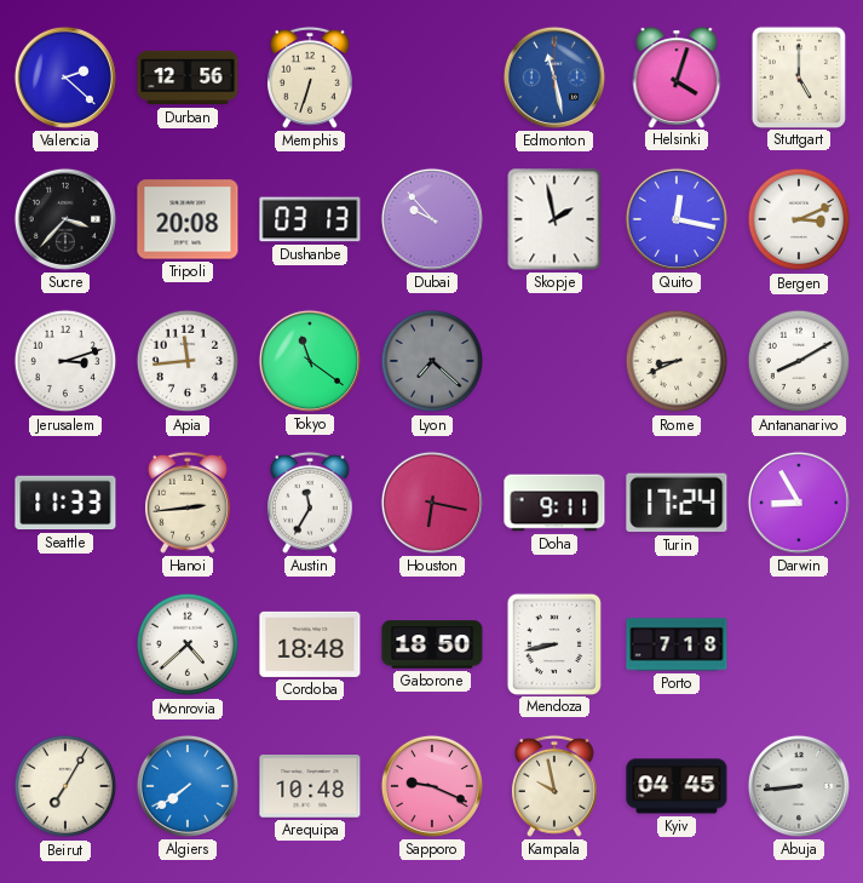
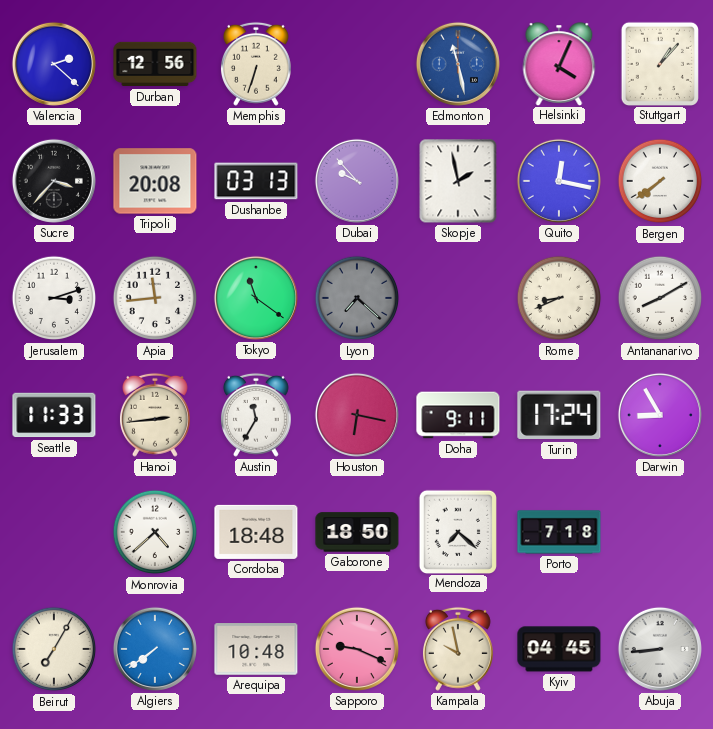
Helsinki: 4:03 -> 4:04
Stuttgart: 5:00 -> 1:07
Bergen: 3:11 -> 7:39
Mendoza: 8:43 -> 7:22
